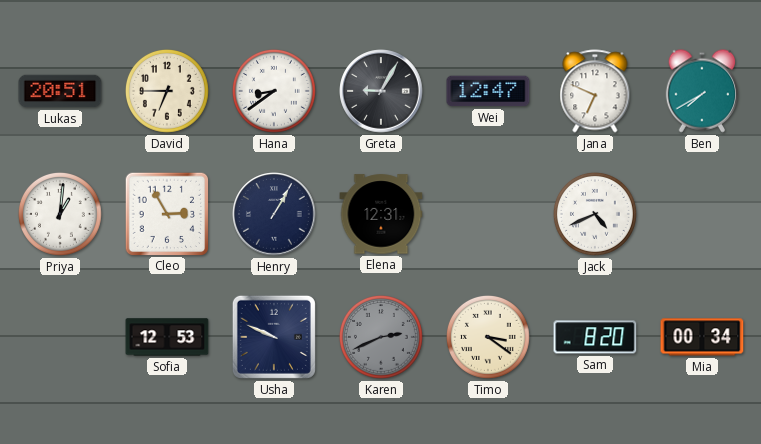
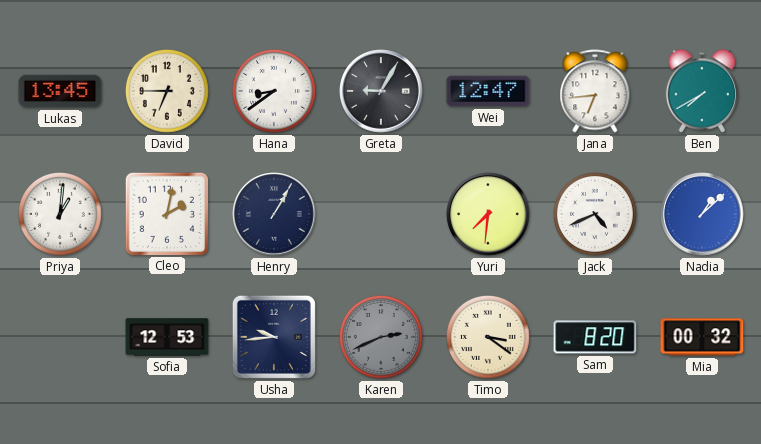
Lukas: 20:51 -> 13:45
Jana: 6:49 -> 6:44
Cleo: 2:55 -> 2:02
Elena: 12:31 -> none
Yuri: none -> 7:31
Nadia: none -> 1:08
Usha: 9:49 -> 9:44
Mia: 00:34 -> 00:32
